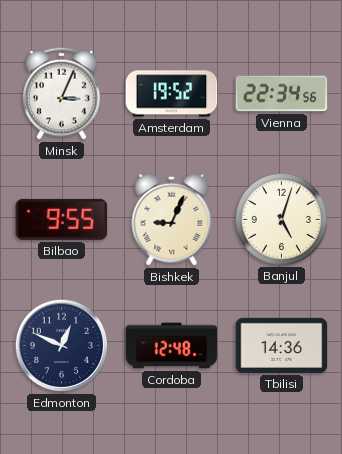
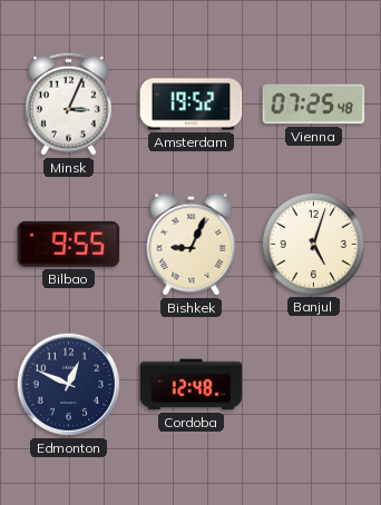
Vienna: 22:34 -> 07:25
Tbilisi: 14:36 -> none
